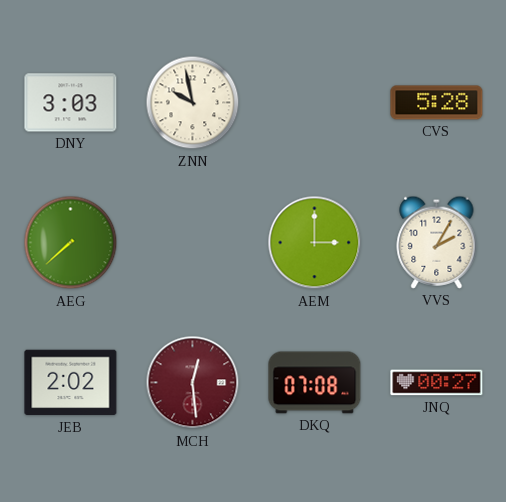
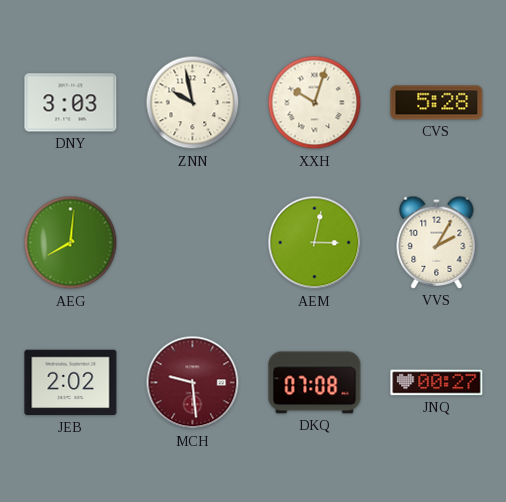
XXH: none -> 10:03
AEG: 7:38 -> 8:01
AEM: 3:00 -> 3:02
MCH: 12:29 -> 9:29
